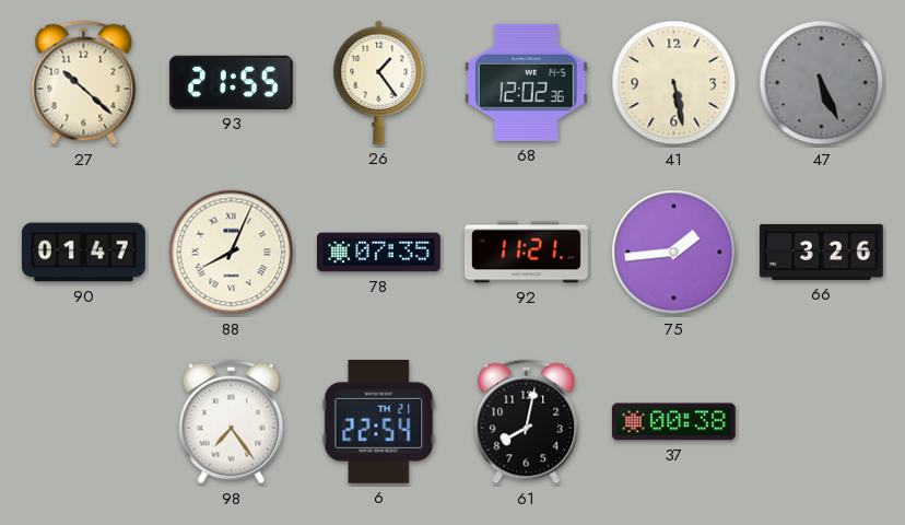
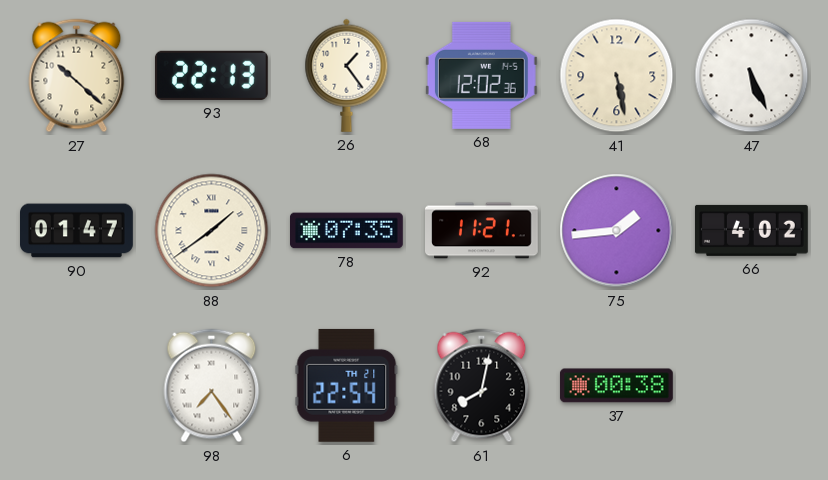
93: 21:55 -> 22:13
47 dial: grey -> white
88: 8:04 -> 1:39
66: 3:26 -> 4:02
